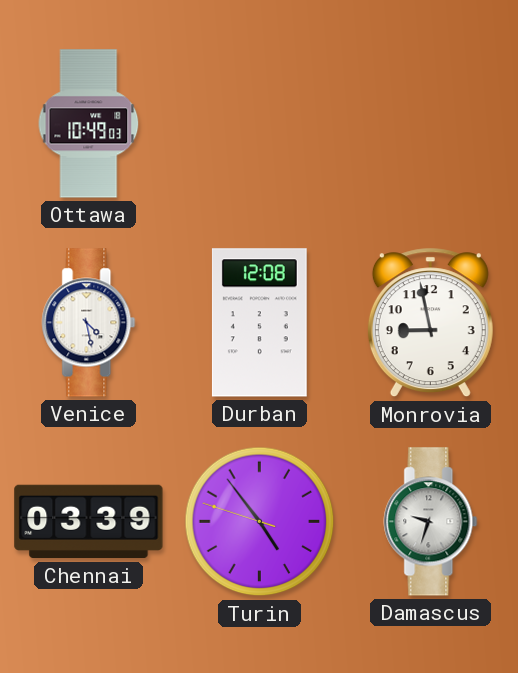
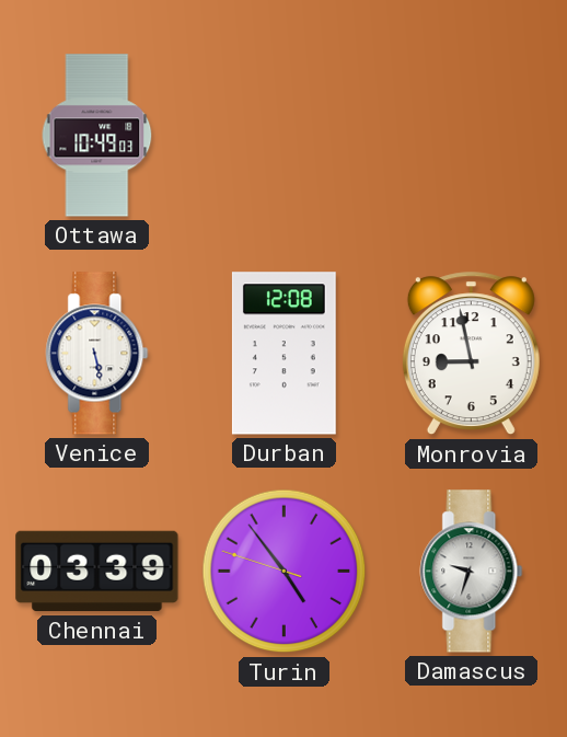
Venice: 4:28 -> 5:28
